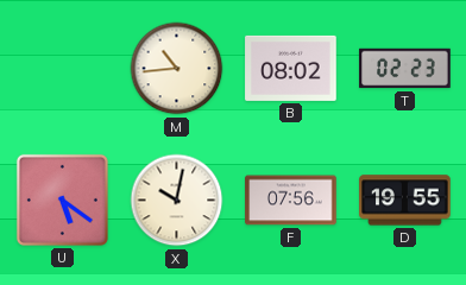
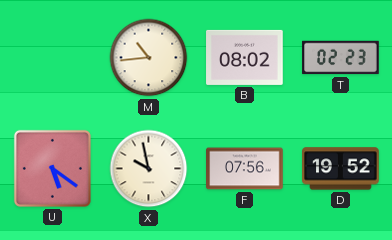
X: 10:02 -> 9:58
D: 19:55 -> 19:52
